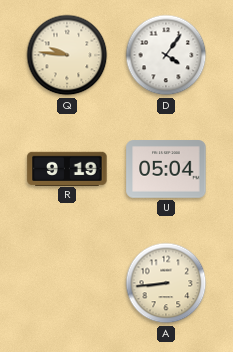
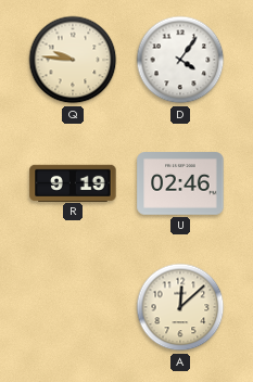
U: 05:04 -> 02:46
A: 8:44 -> 12:08
